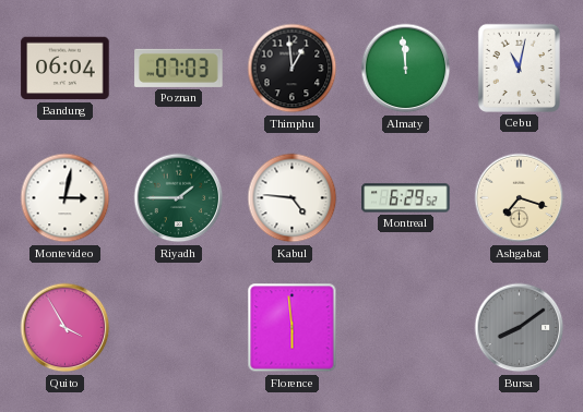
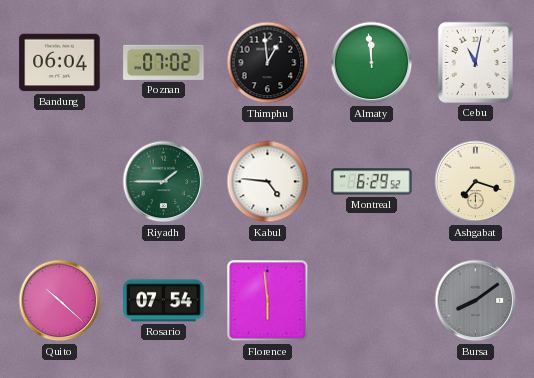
Poznan: 07:03 -> 07:02
Montevideo: 3:02 -> none
Quito: 3:55 -> 10:22
Rosario: none -> 07:54
